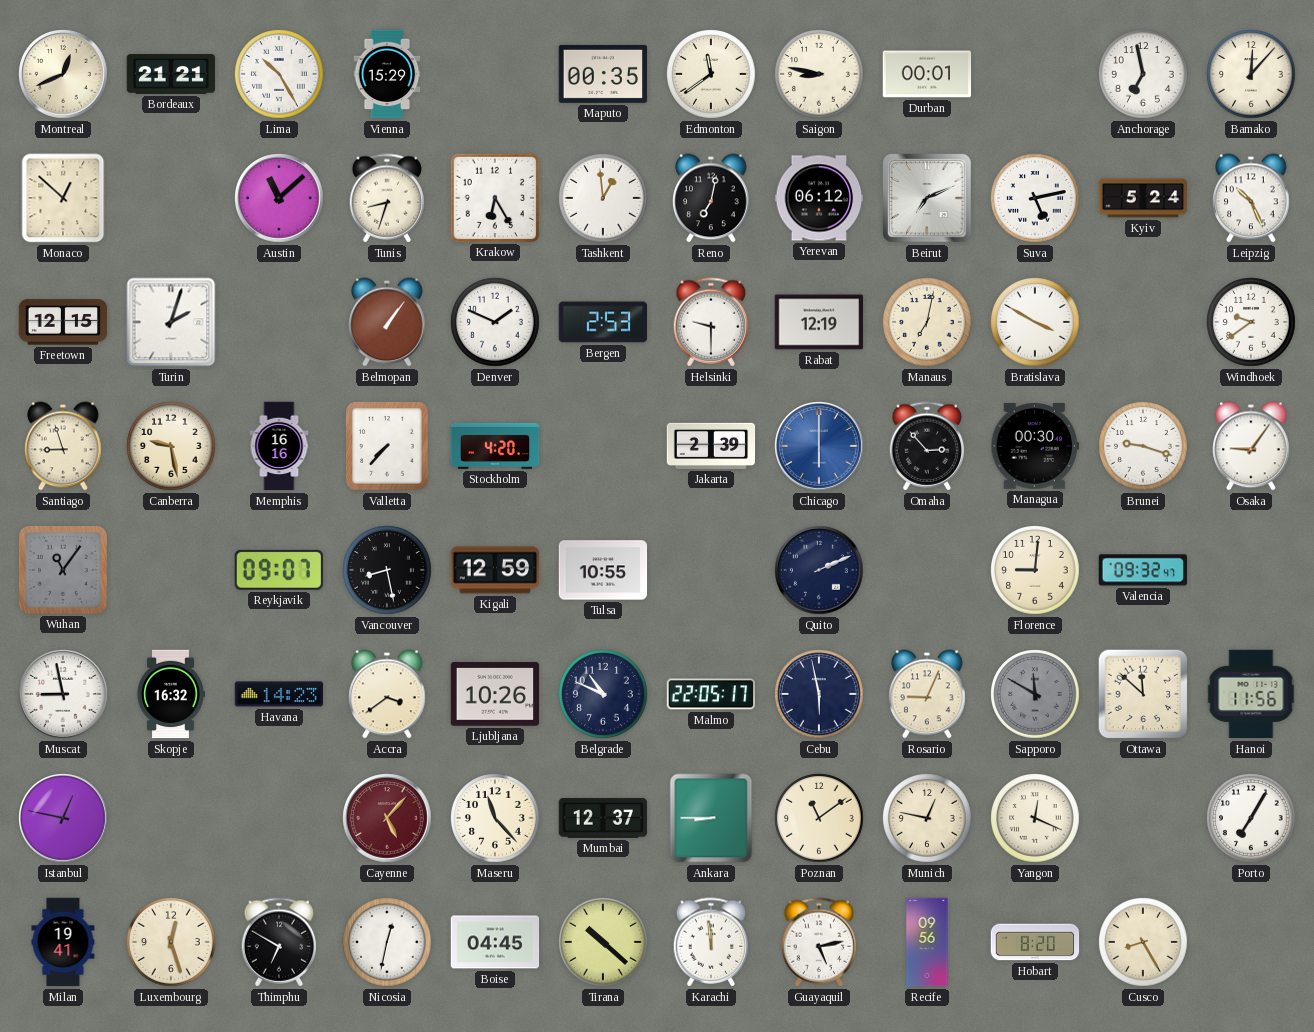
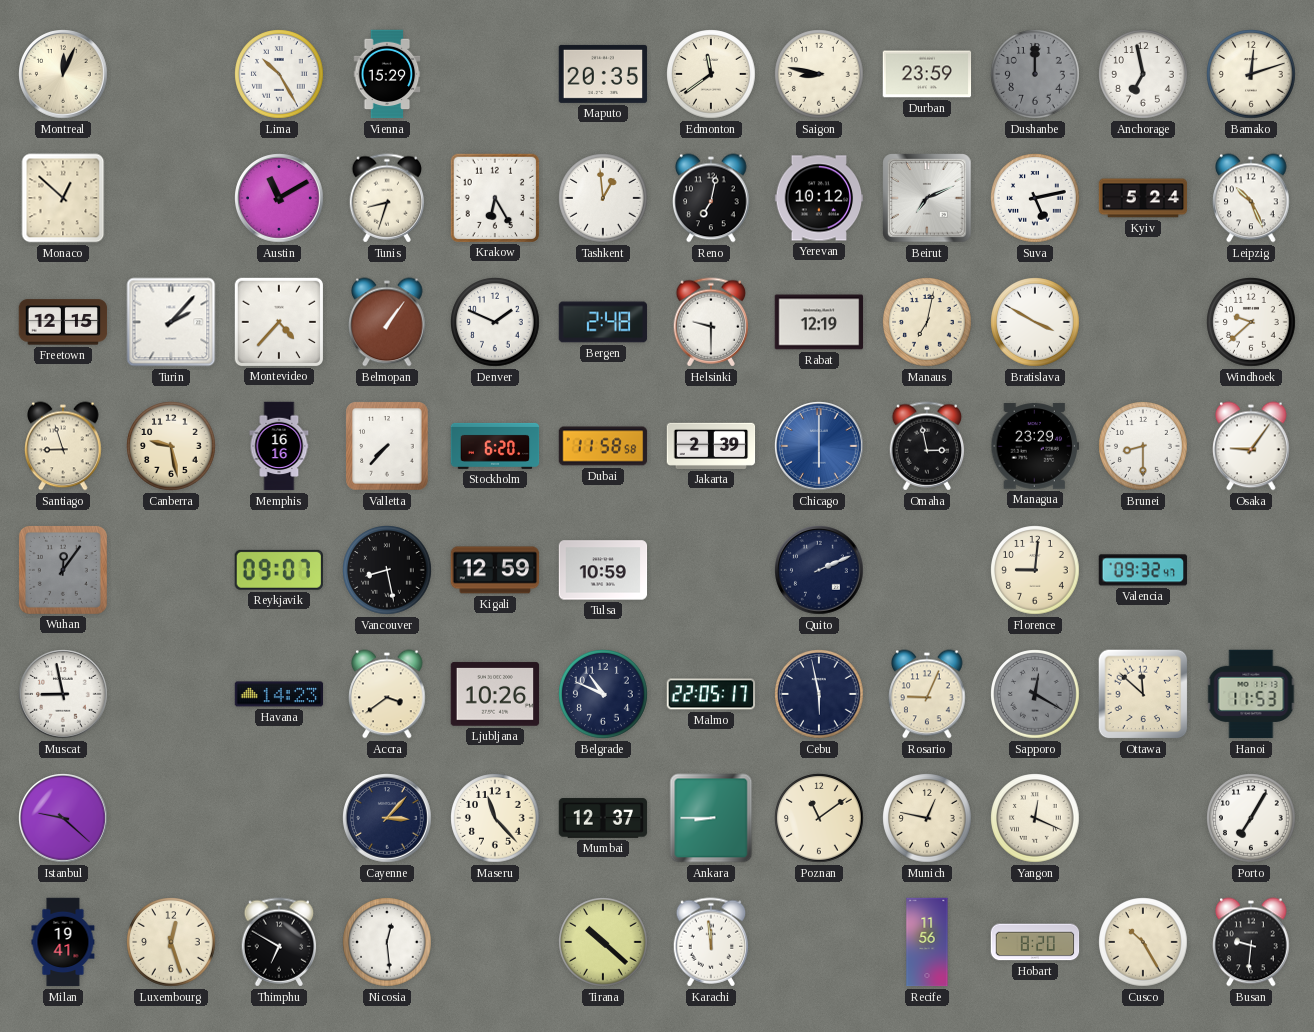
Montreal: 12:41 -> 12:04
Bordeaux: 21:21 -> none
Maputo: 00:35 -> 20:35
Durban: 00:01 -> 23:59
Dushanbe: none -> 12:00
Bamako: 12:07 -> 12:12
Austin: 11:08 -> 11:10
Yerevan: 06:12 -> 10:12
Turin: 2:03 -> 2:07
Montevideo: none -> 4:37
Bergen: 2:53 -> 2:48
Windhoek: 9:39 -> 9:38
Stockholm: 4:20 -> 6:20
Dubai: none -> 11:58
Omaha: 2:53 -> 2:58
Managua: 00:30 -> 23:29
Brunei: 9:18 -> 8:30
Wuhan: 11:06 -> 12:06
Tulsa: 10:55 -> 10:59
Skopje: 16:32 -> none
Sapporo: 11:50 -> 12:20
Hanoi: 11:56 -> 11:53
Istanbul: 12:47 -> 9:22
Cayenne: 5:07 -> 3:07
Cayenne dial: burgundy -> navy
Nicosia: 12:32 -> 12:29
Boise: 04:45 -> none
Guayaquil: 5:13 -> none
Recife: 09:56 -> 11:56
Cusco: 8:25 -> 10:25
Busan: none -> 9:31
